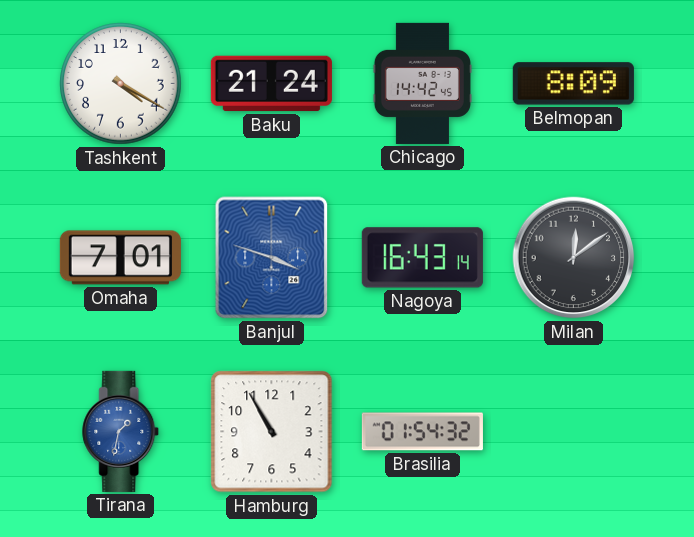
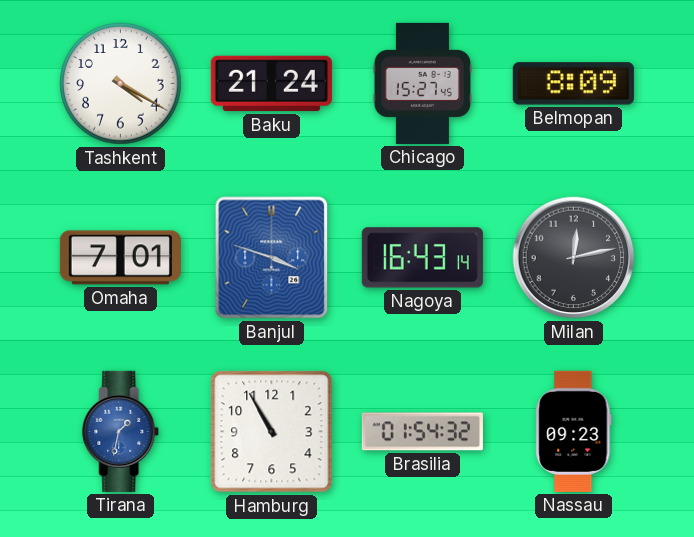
Chicago: 14:42 -> 15:27
Milan: 12:09 -> 12:13
Nassau: none -> 09:23
